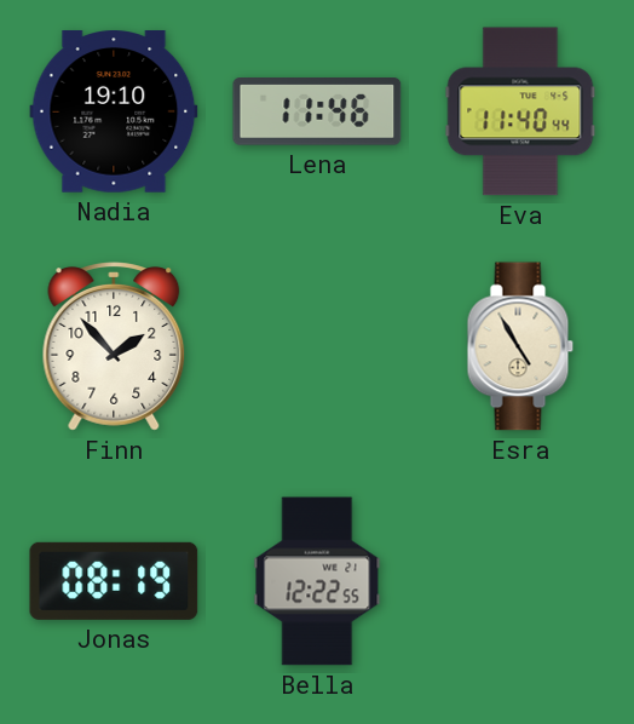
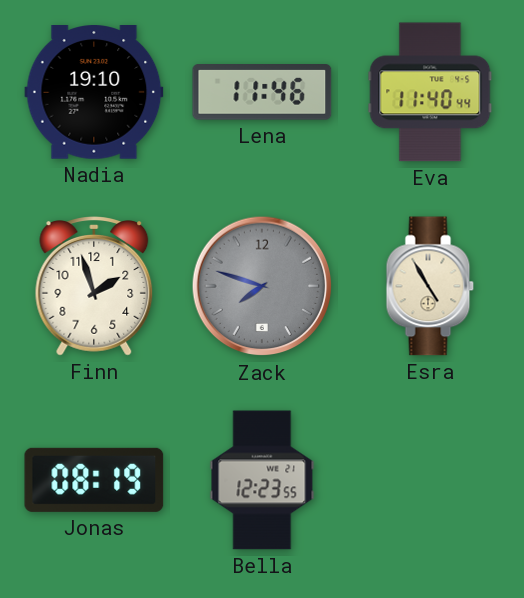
Finn: 1:53 -> 1:57
Zack: none -> 7:48
Bella: 12:22 -> 12:23
